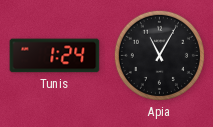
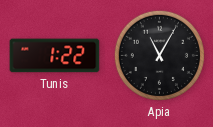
Tunis: 1:24 -> 1:22
